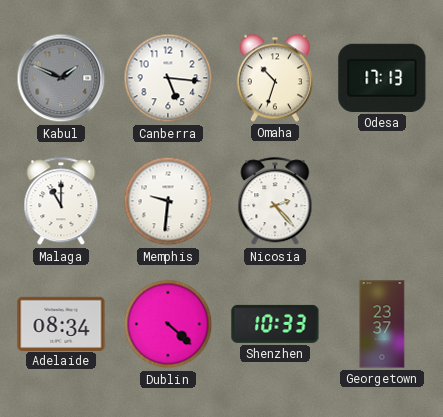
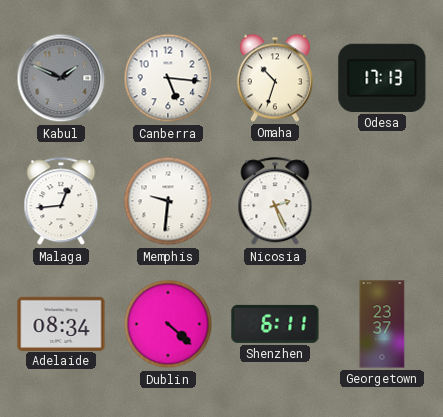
Malaga: 11:00 -> 12:44
Nicosia: 2:23 -> 2:26
Shenzhen: 10:33 -> 6:11
